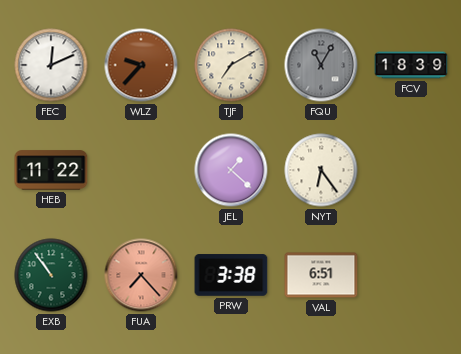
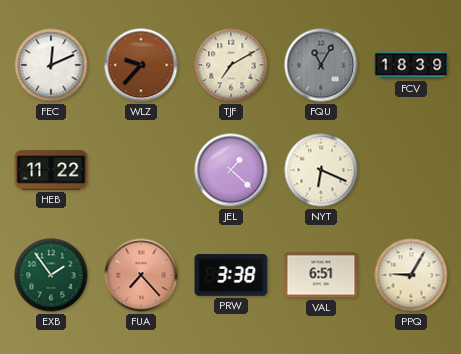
NYT: 6:24 -> 6:19
EXB: 10:54 -> 1:54
PPQ: none -> 9:05
